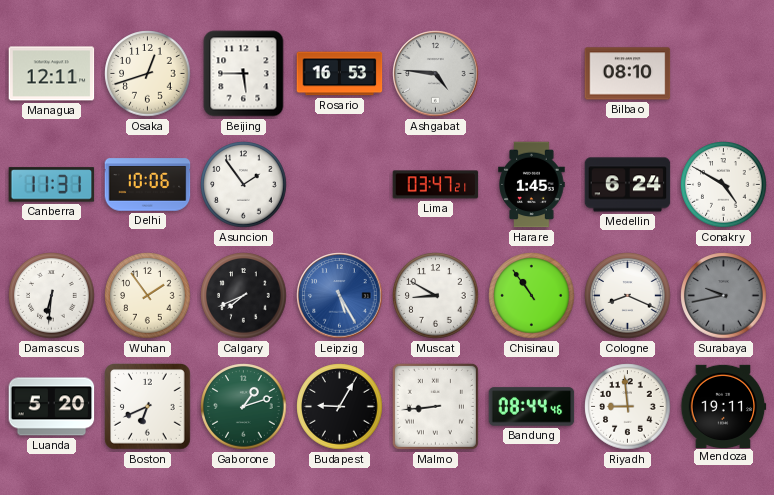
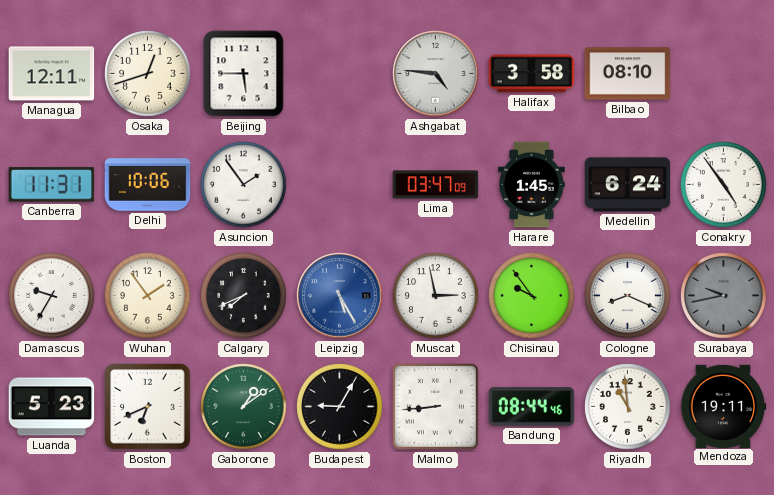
Rosario: 16:53 -> none
Halifax: none -> 3:58
Lima: 03:47:21 -> 03:47:09
Conakry: 4:50 -> 4:54
Damascus: 6:31 -> 9:35
Muscat: 8:50 -> 2:58
Chisinau: 10:54 -> 9:54
Luanda: 5:20 -> 5:23
Gaborone: 1:12 -> 1:09
Riyadh: 8:59 -> 10:59
